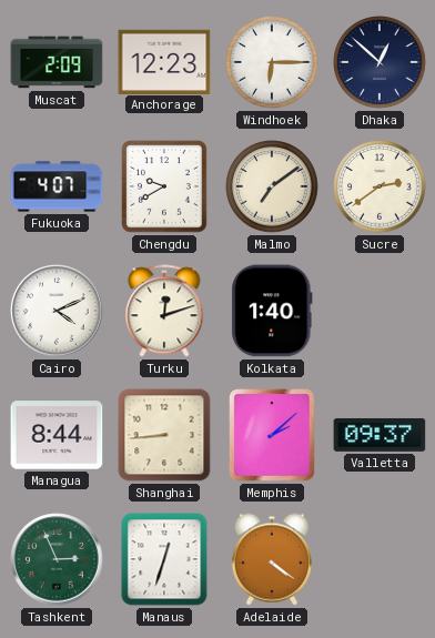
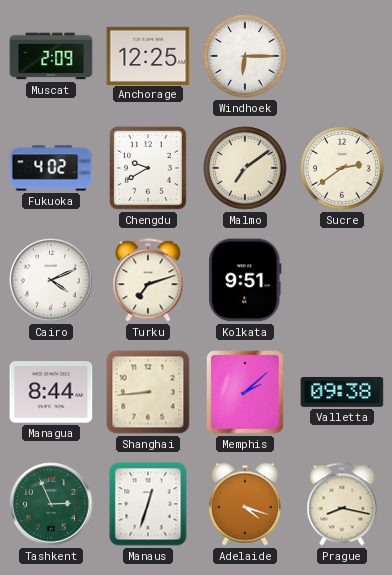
Anchorage: 12:23 -> 12:25
Dhaka: 12:52 -> none
Fukuoka: 4:07 -> 4:02
Turku: 12:12 -> 7:12
Kolkata: 1:40 -> 9:51
Valletta: 09:37 -> 09:38
Adelaide: 4:21 -> 4:18
Prague: none -> 8:17
